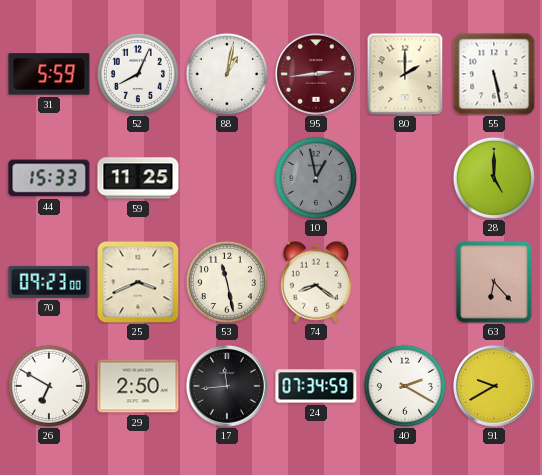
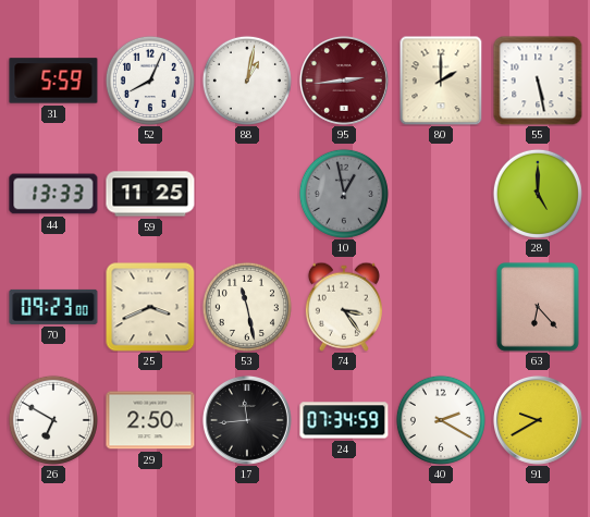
44: 15:33 -> 13:33
74: 8:21 -> 3:24
